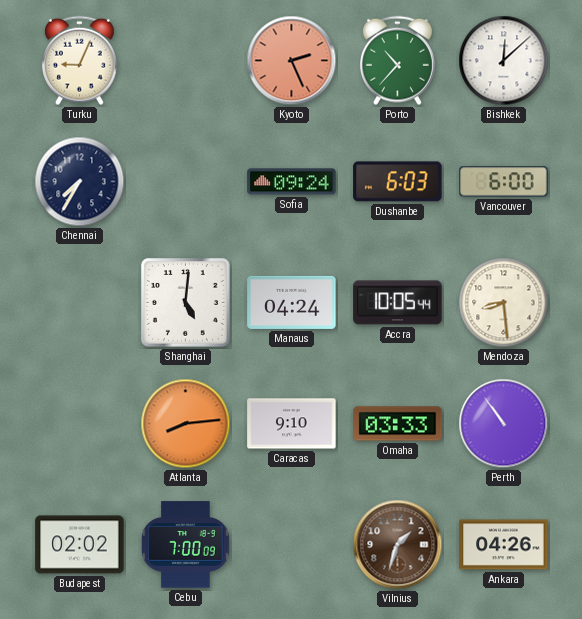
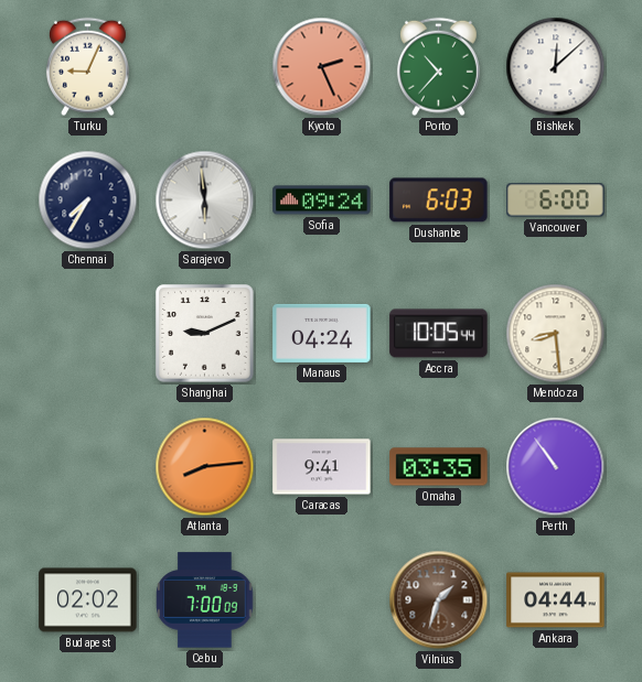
Sarajevo: none -> 5:59
Shanghai: 5:01 -> 9:11
Caracas: 9:10 -> 9:41
Omaha: 03:33 -> 03:35
Ankara: 04:26 -> 04:44
